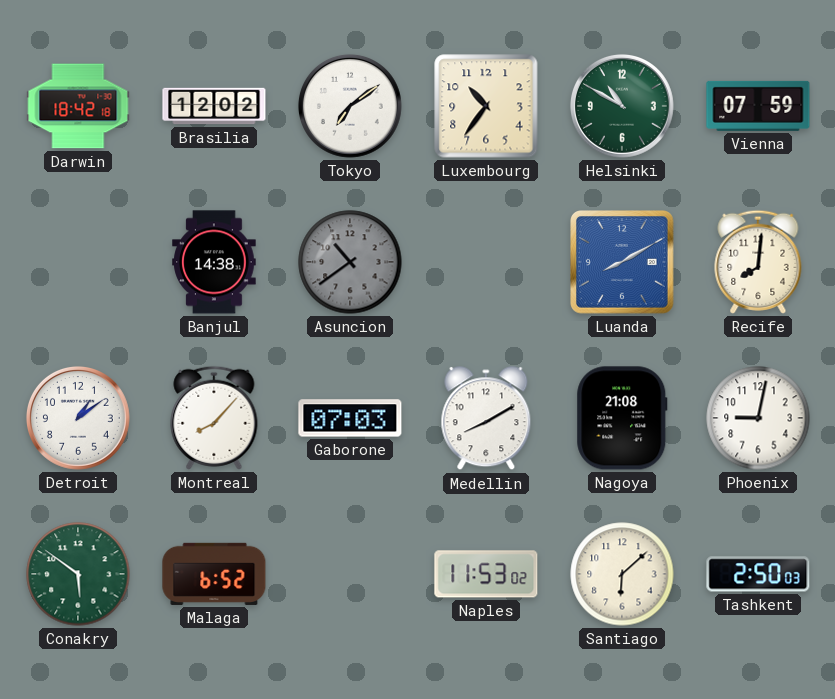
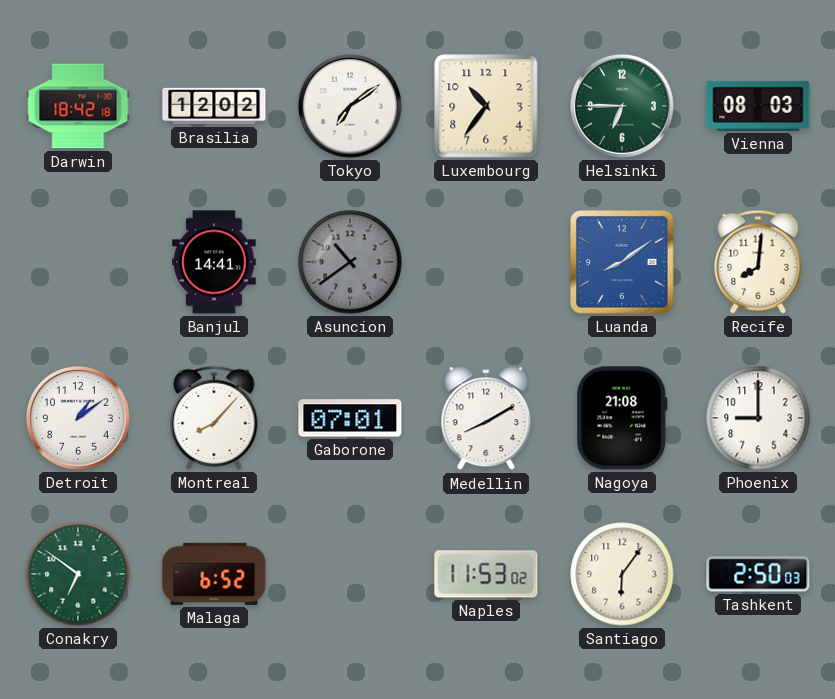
Helsinki: 10:50 -> 6:45
Vienna: 07:59 -> 08:03
Banjul: 14:38 -> 14:41
Luanda: 8:10 -> 8:09
Gaborone: 07:03 -> 07:01
Phoenix: 9:02 -> 9:00
Conakry: 5:51 -> 6:51
Santiago: 6:08 -> 6:06
